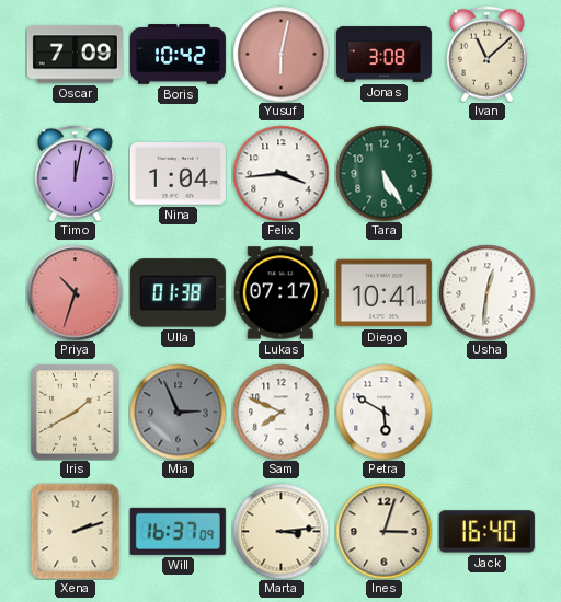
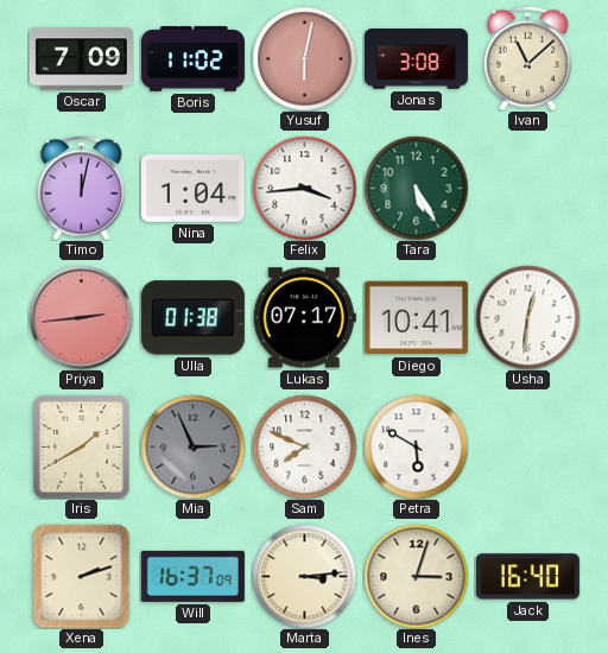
Boris: 10:42 -> 11:02
Priya: 10:33 -> 2:44
